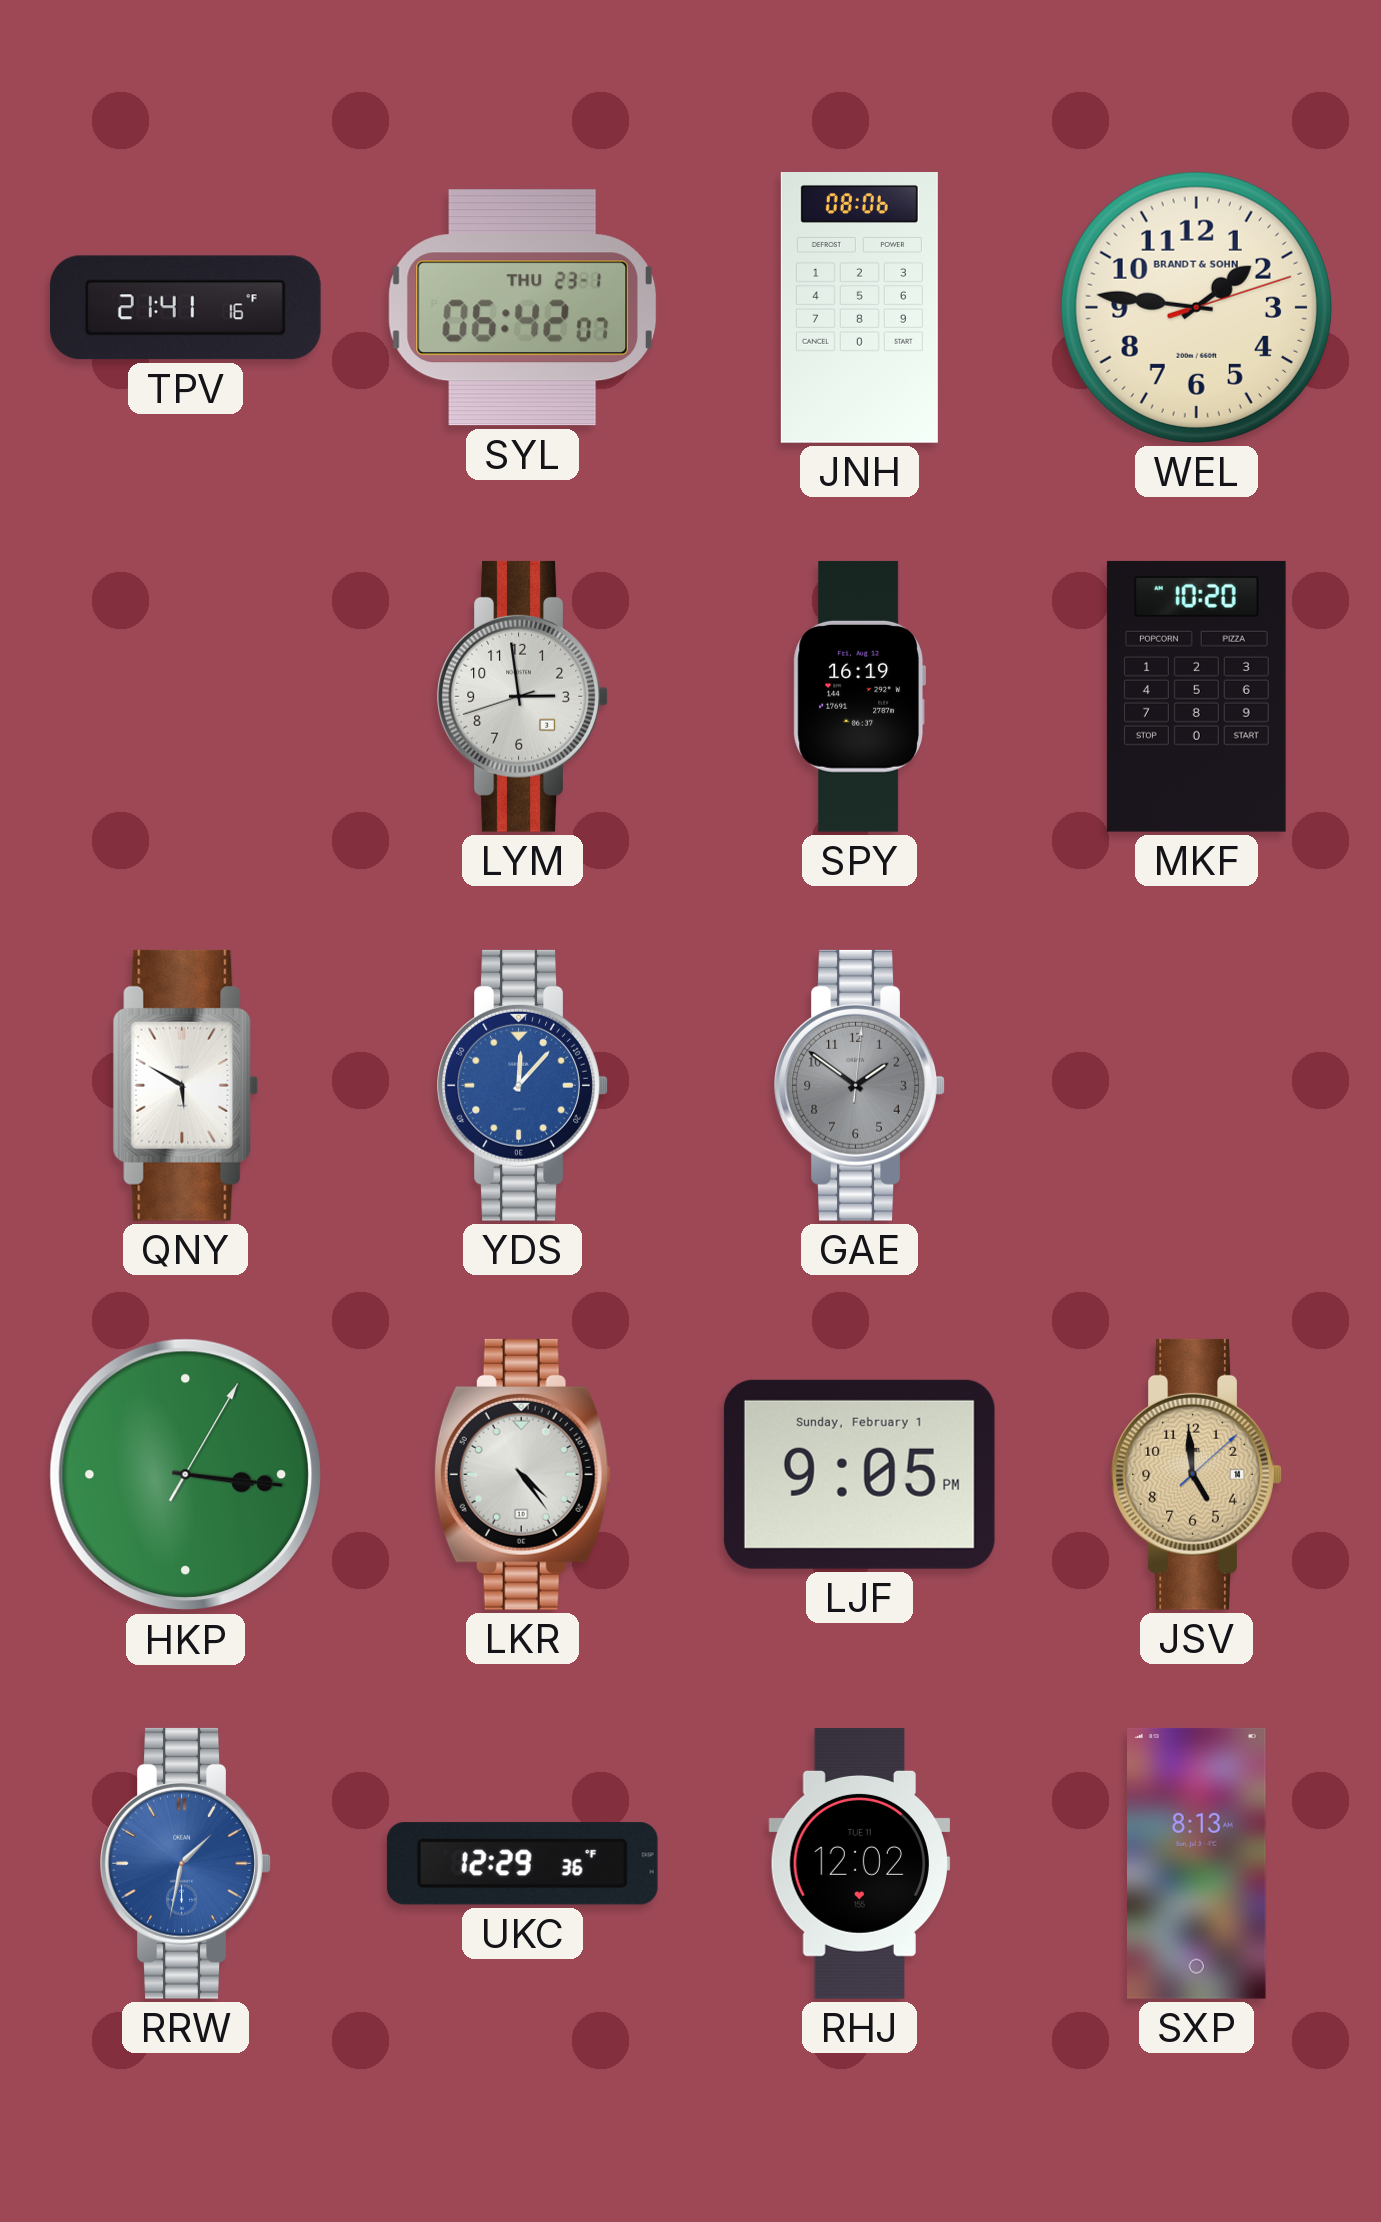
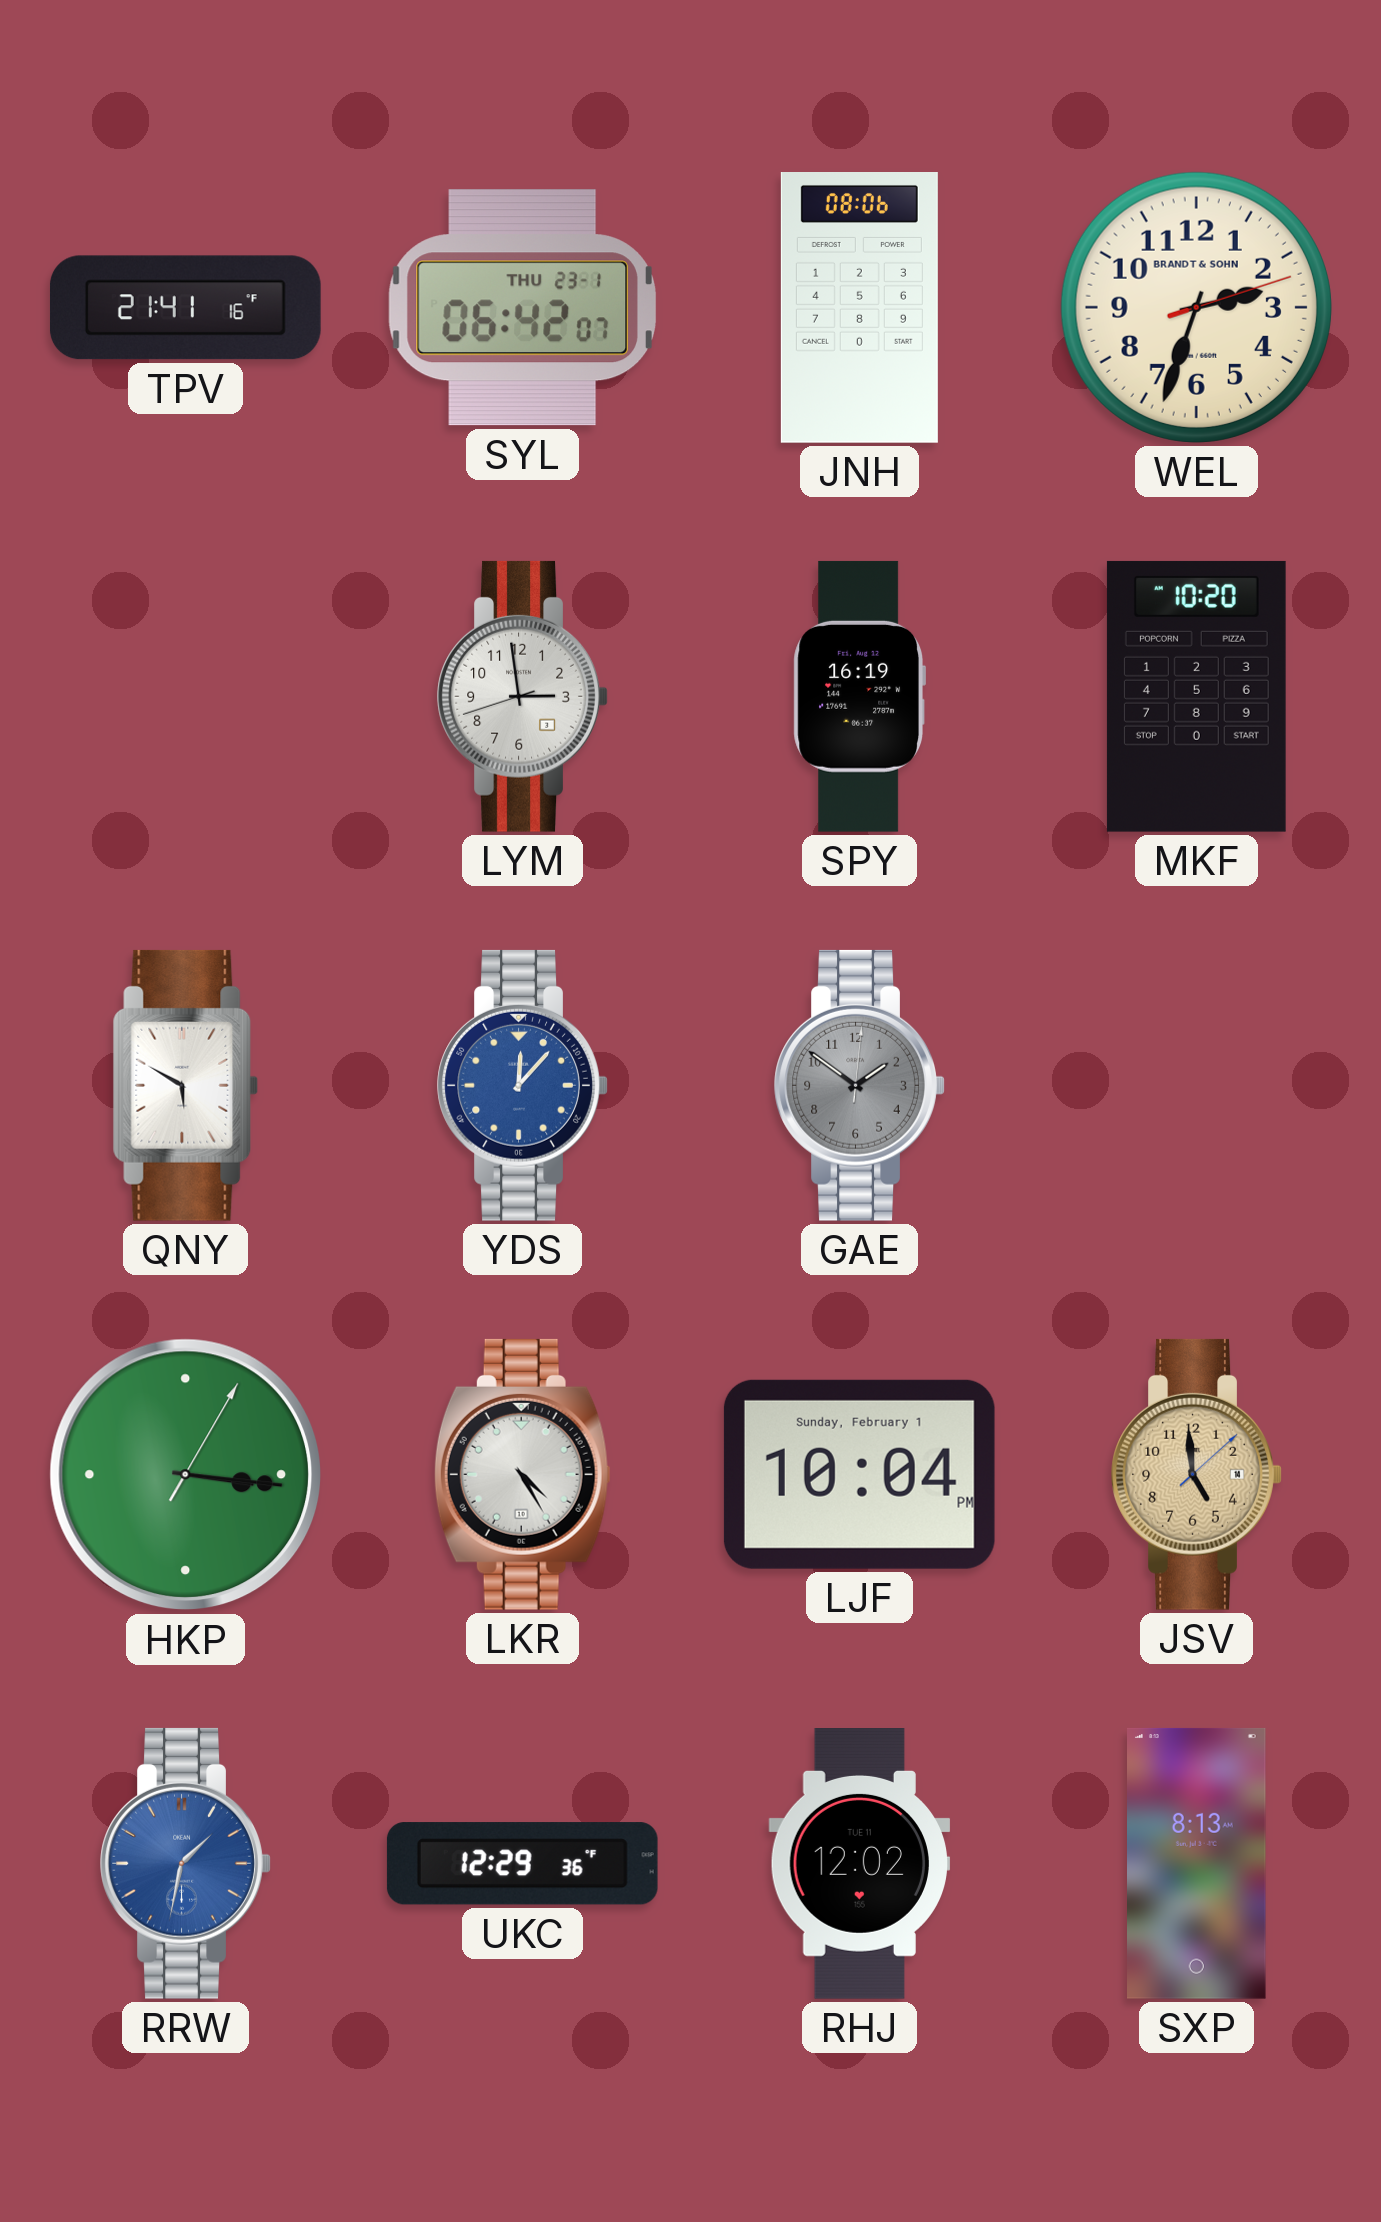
WEL: 1:46 -> 2:33
LKR: 4:24 -> 4:25
LJF: 9:05 -> 10:04
